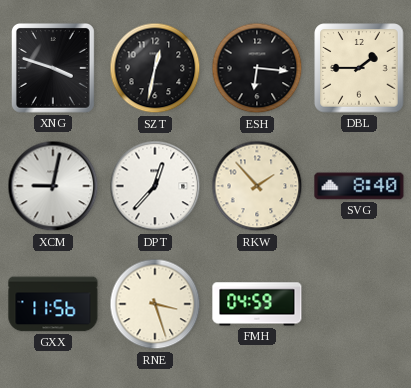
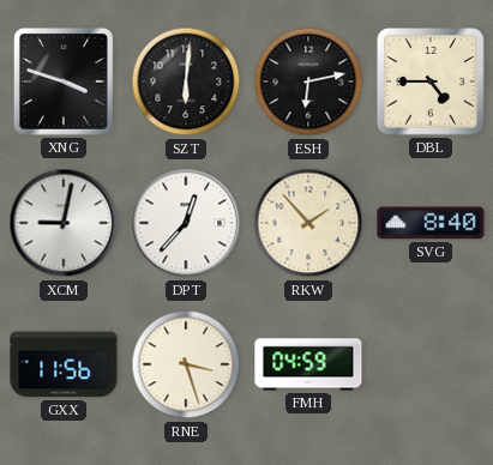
SZT: 12:32 -> 6:01
ESH: 6:16 -> 6:13
DBL: 1:45 -> 4:45
